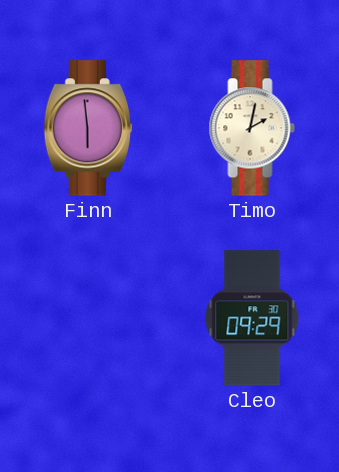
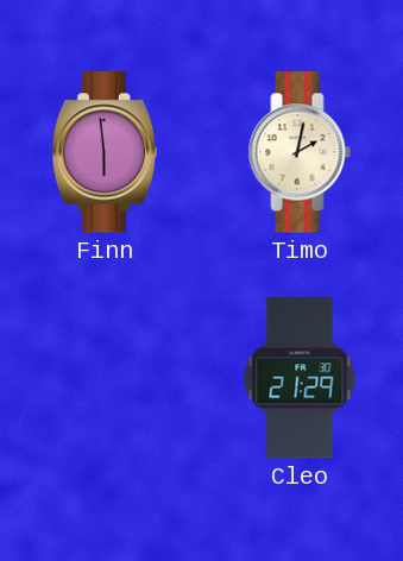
Cleo: 09:29 -> 21:29
